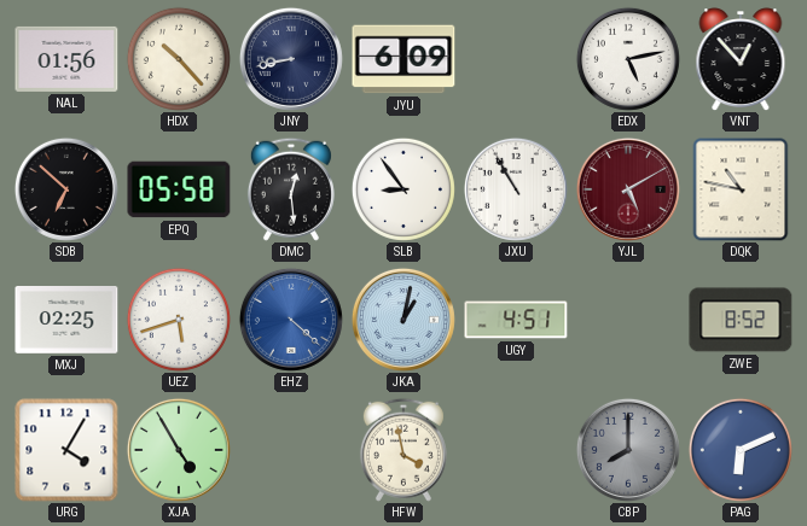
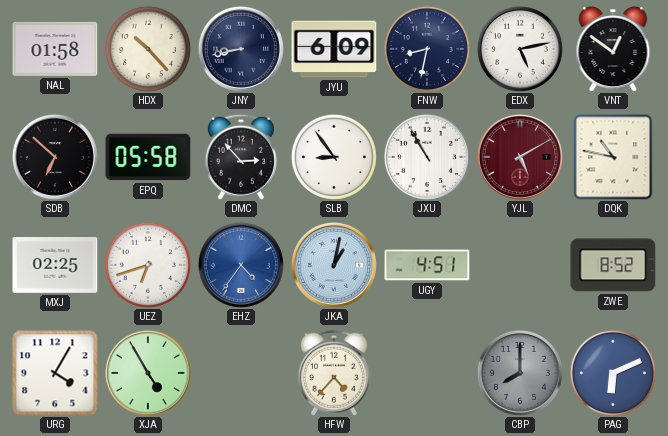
NAL: 01:56 -> 01:58
FNW: none -> 8:32
VNT: 12:53 -> 12:51
DMC: 12:29 -> 2:53
UEZ: 5:42 -> 6:42
EHZ: 4:22 -> 4:36
HFW: 3:58 -> 4:37
